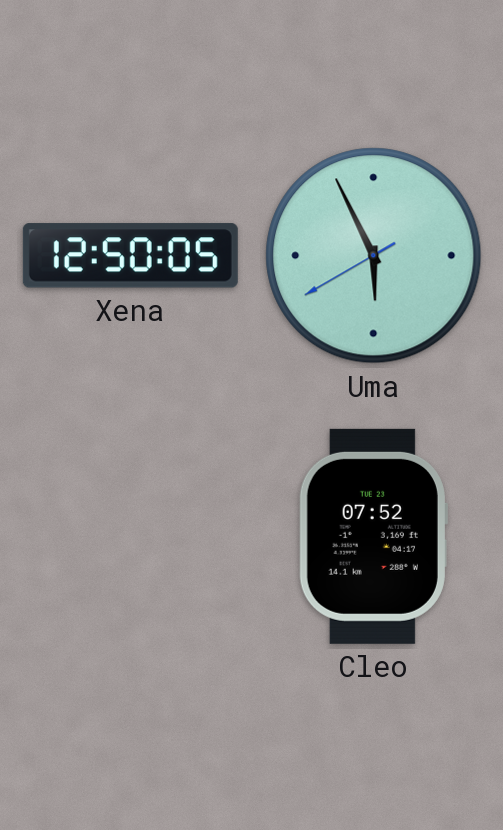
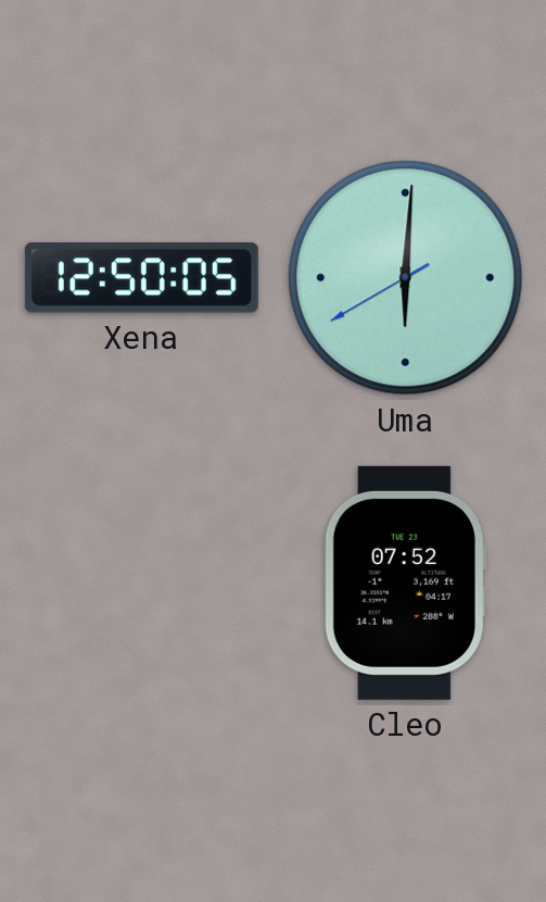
Uma: 5:55 -> 6:00
